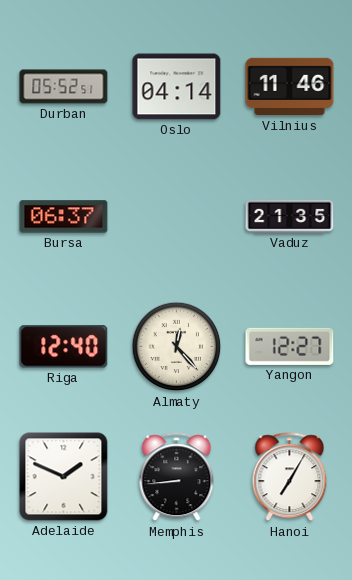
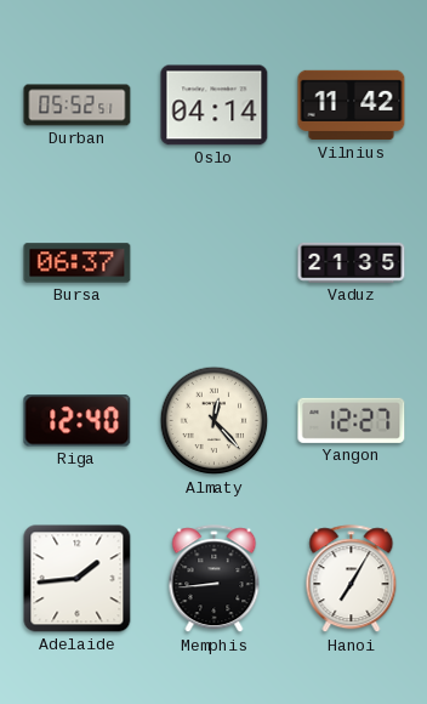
Vilnius: 11:46 -> 11:42
Adelaide: 1:49 -> 1:44
